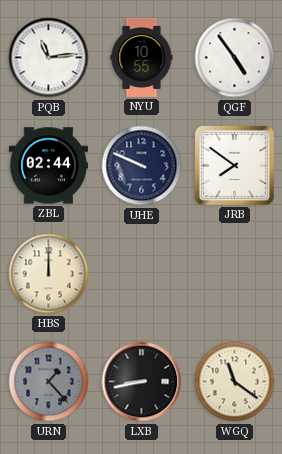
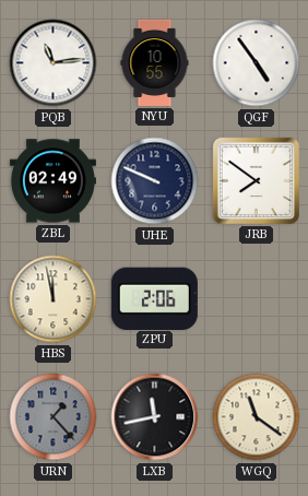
ZBL: 02:44 -> 02:49
HBS: 12:00 -> 11:58
ZPU: none -> 2:06
LXB: 8:43 -> 11:43
